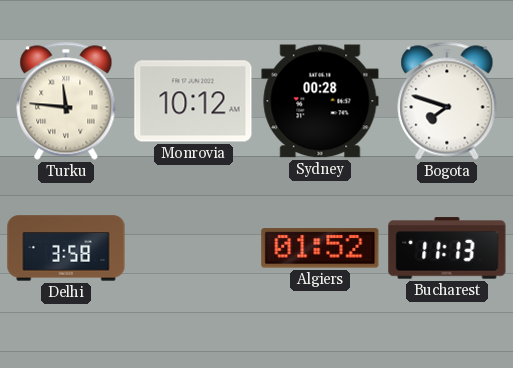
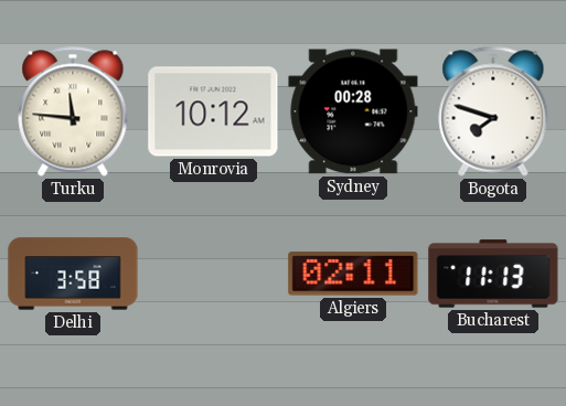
Algiers: 01:52 -> 02:11
